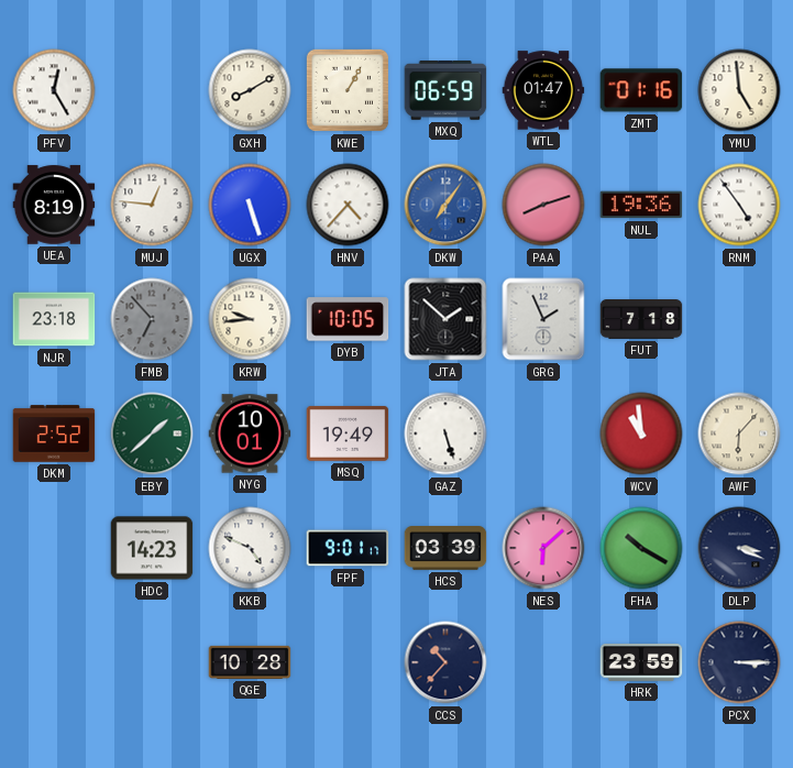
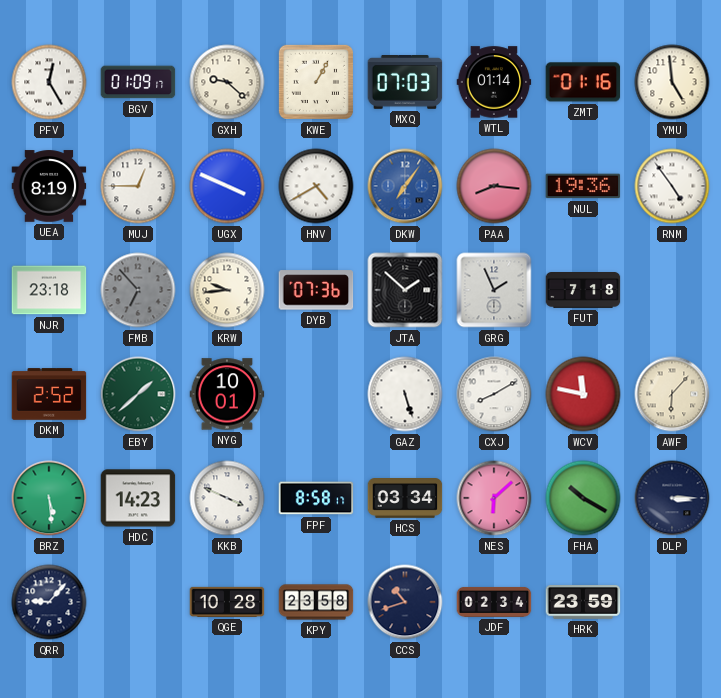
BGV: none -> 01:09
GXH: 8:10 -> 9:22
MXQ: 06:59 -> 07:03
WTL: 01:47 -> 01:14
MUJ: 12:46 -> 12:45
UGX: 5:27 -> 3:49
HNV: 4:37 -> 4:40
PAA: 8:12 -> 8:16
DYB: 10:05 -> 07:36
MSQ: 19:49 -> none
CXJ: none -> 8:10
WCV: 10:59 -> 11:47
BRZ: none -> 5:29
KKB: 4:49 -> 3:49
FPF: 9:01 -> 8:58
HCS: 03:39 -> 03:34
DLP: 3:19 -> 3:15
QRR: none -> 9:07
KPY: none -> 23:58
CCS: 10:37 -> 10:42
JDF: none -> 02:34
PCX: 3:15 -> none
